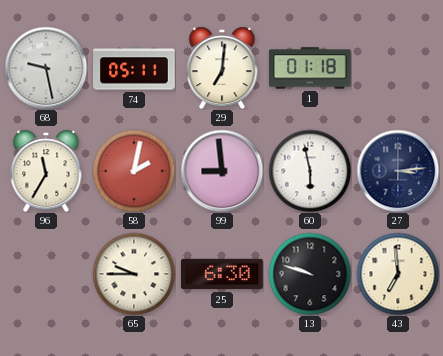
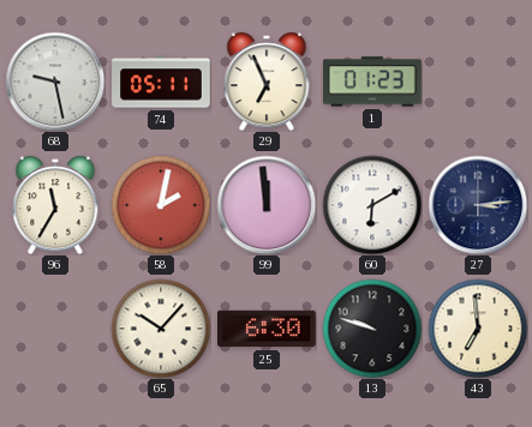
29: 7:01 -> 6:56
1: 01:18 -> 01:23
99: 8:59 -> 11:59
60: 5:58 -> 6:10
65: 9:45 -> 10:07
